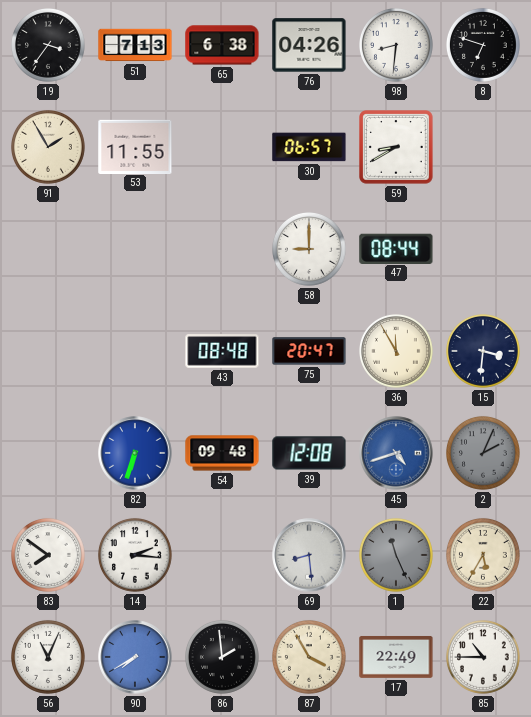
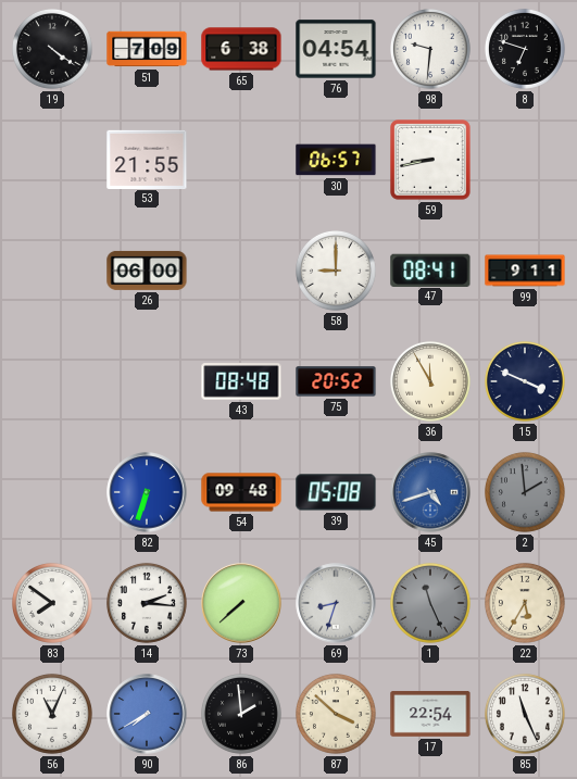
19: 3:36 -> 4:21
51: 7:13 -> 7:09
76: 04:26 -> 04:54
98: 8:31 -> 9:31
91: 1:55 -> none
53: 11:55 -> 21:55
59: 8:40 -> 8:43
26: none -> 06:00
47: 08:44 -> 08:41
99: none -> 9:11
75: 20:47 -> 20:52
15: 3:31 -> 3:49
39: 12:08 -> 05:08
2: 2:04 -> 1:59
73: none -> 7:38
69: 8:29 -> 8:33
87: 3:55 -> 3:52
17: 22:49 -> 22:54
85: 10:45 -> 11:26
